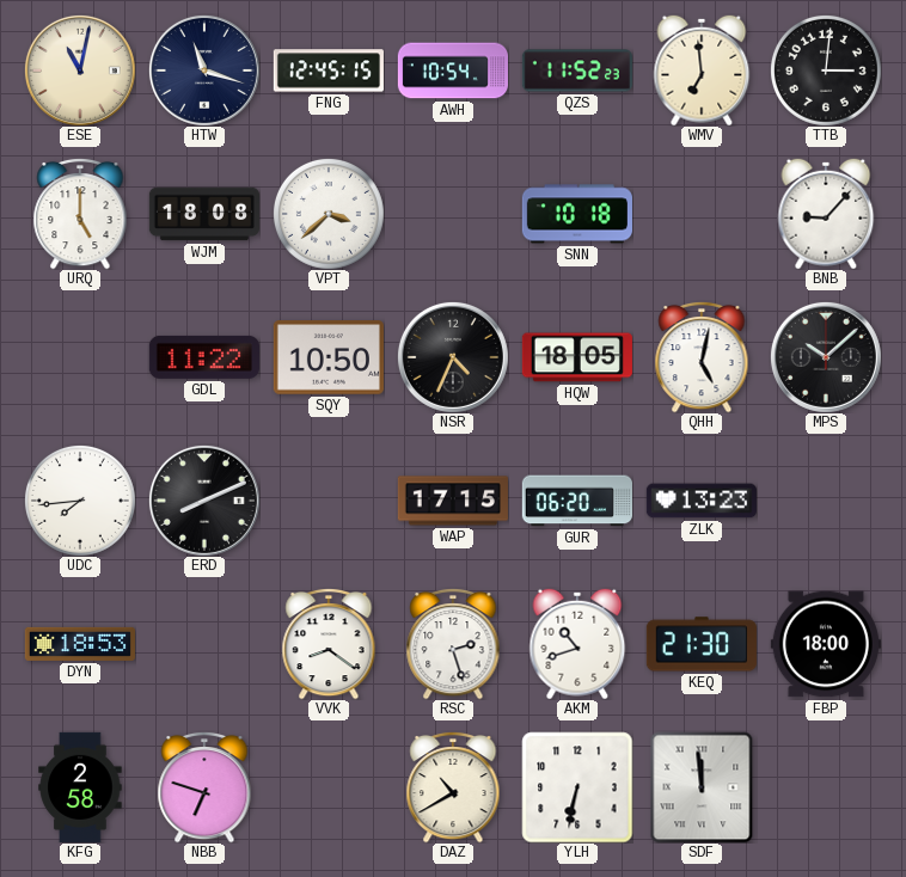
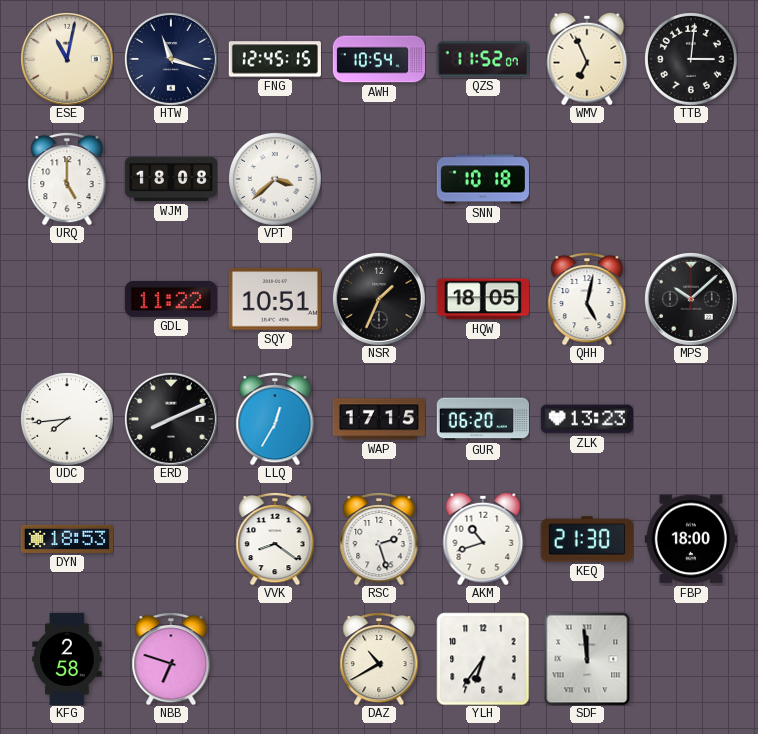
QZS: 11:52:23 -> 11:52:07
WMV: 6:59 -> 6:56
BNB: 9:07 -> none
SQY: 10:50 -> 10:51
NSR: 4:34 -> 1:34
LLQ: none -> 12:35
YLH: 6:32 -> 6:36
